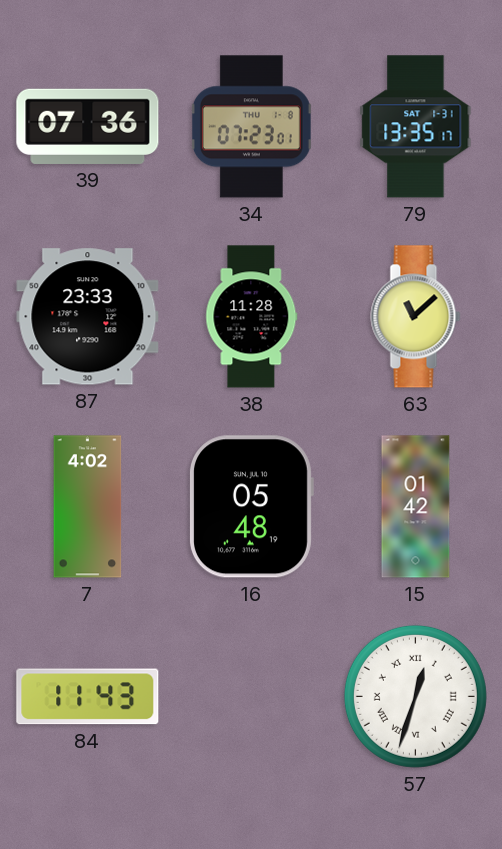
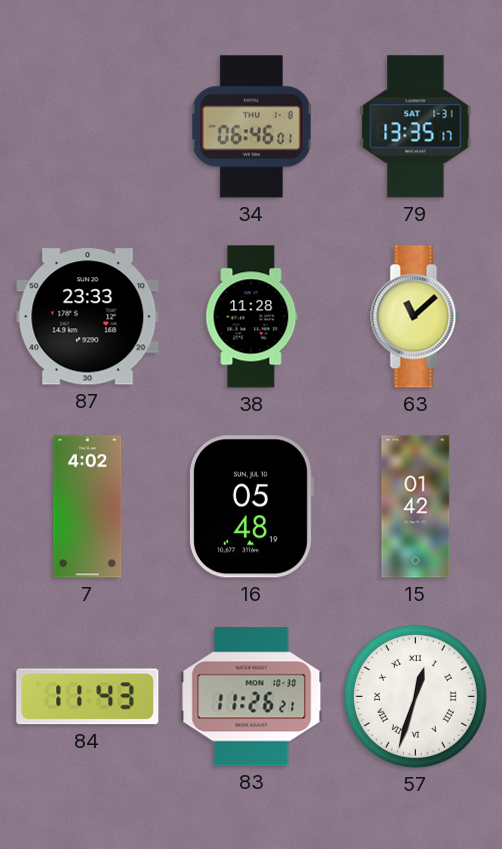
39: 07:36 -> none
34: 07:23 -> 06:46
83: none -> 11:26
